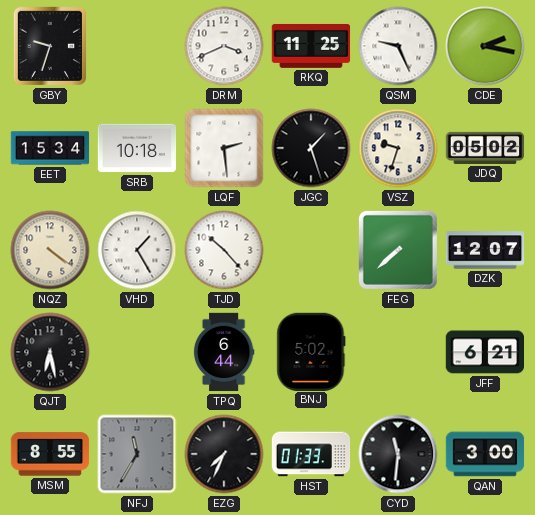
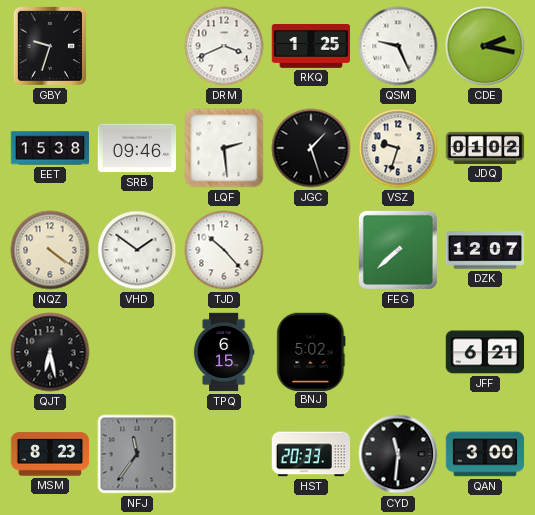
RKQ: 11:25 -> 1:25
EET: 15:34 -> 15:38
SRB: 10:18 -> 09:46
JDQ: 05:02 -> 01:02
VHD: 1:25 -> 1:51
TPQ: 6:44 -> 6:15
MSM: 8:55 -> 8:23
NFJ: 11:35 -> 11:36
EZG: 7:34 -> none
HST: 01:33 -> 20:33
